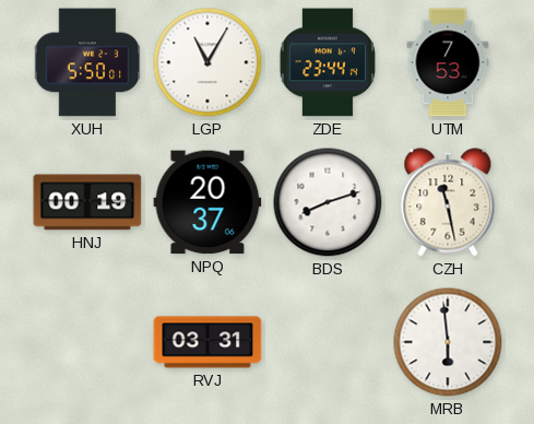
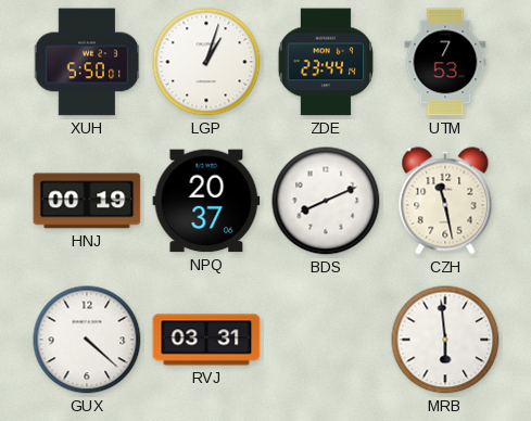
LGP: 11:05 -> 1:03
BDS: 8:12 -> 8:11
GUX: none -> 4:22
